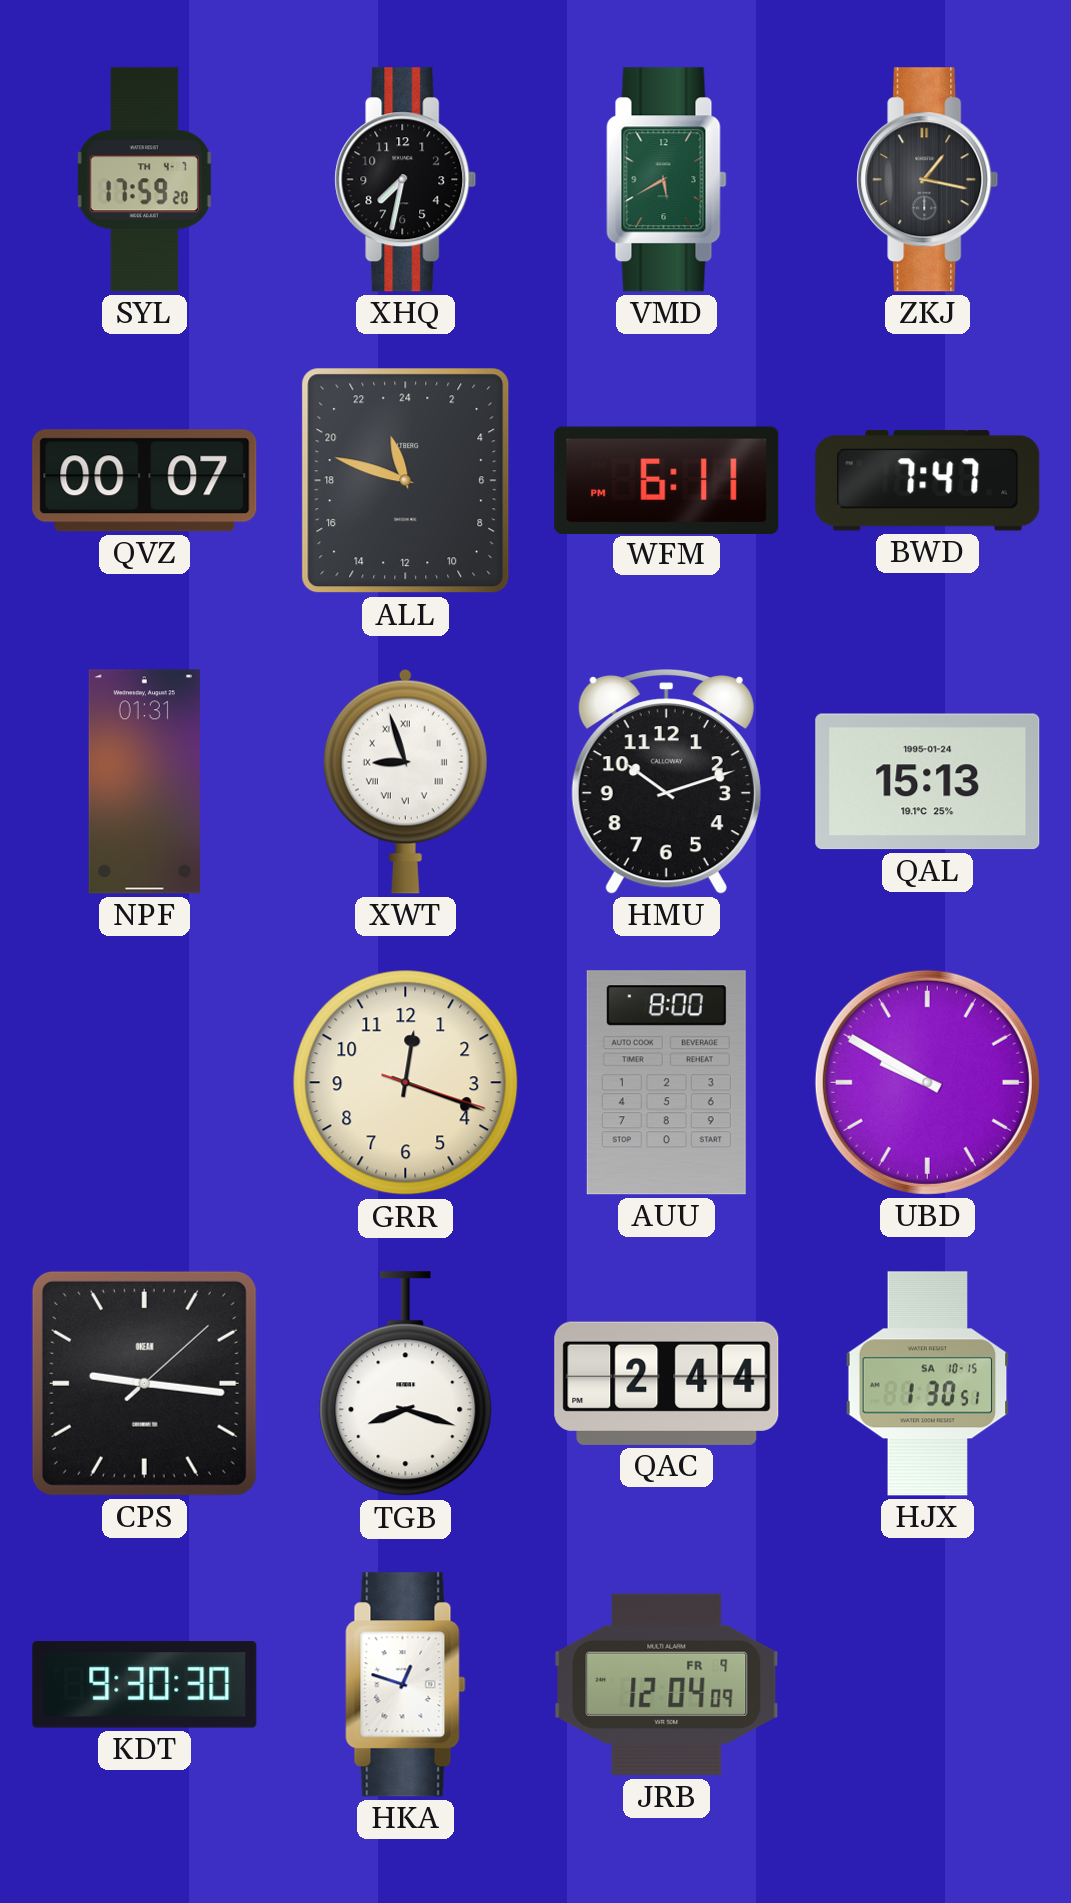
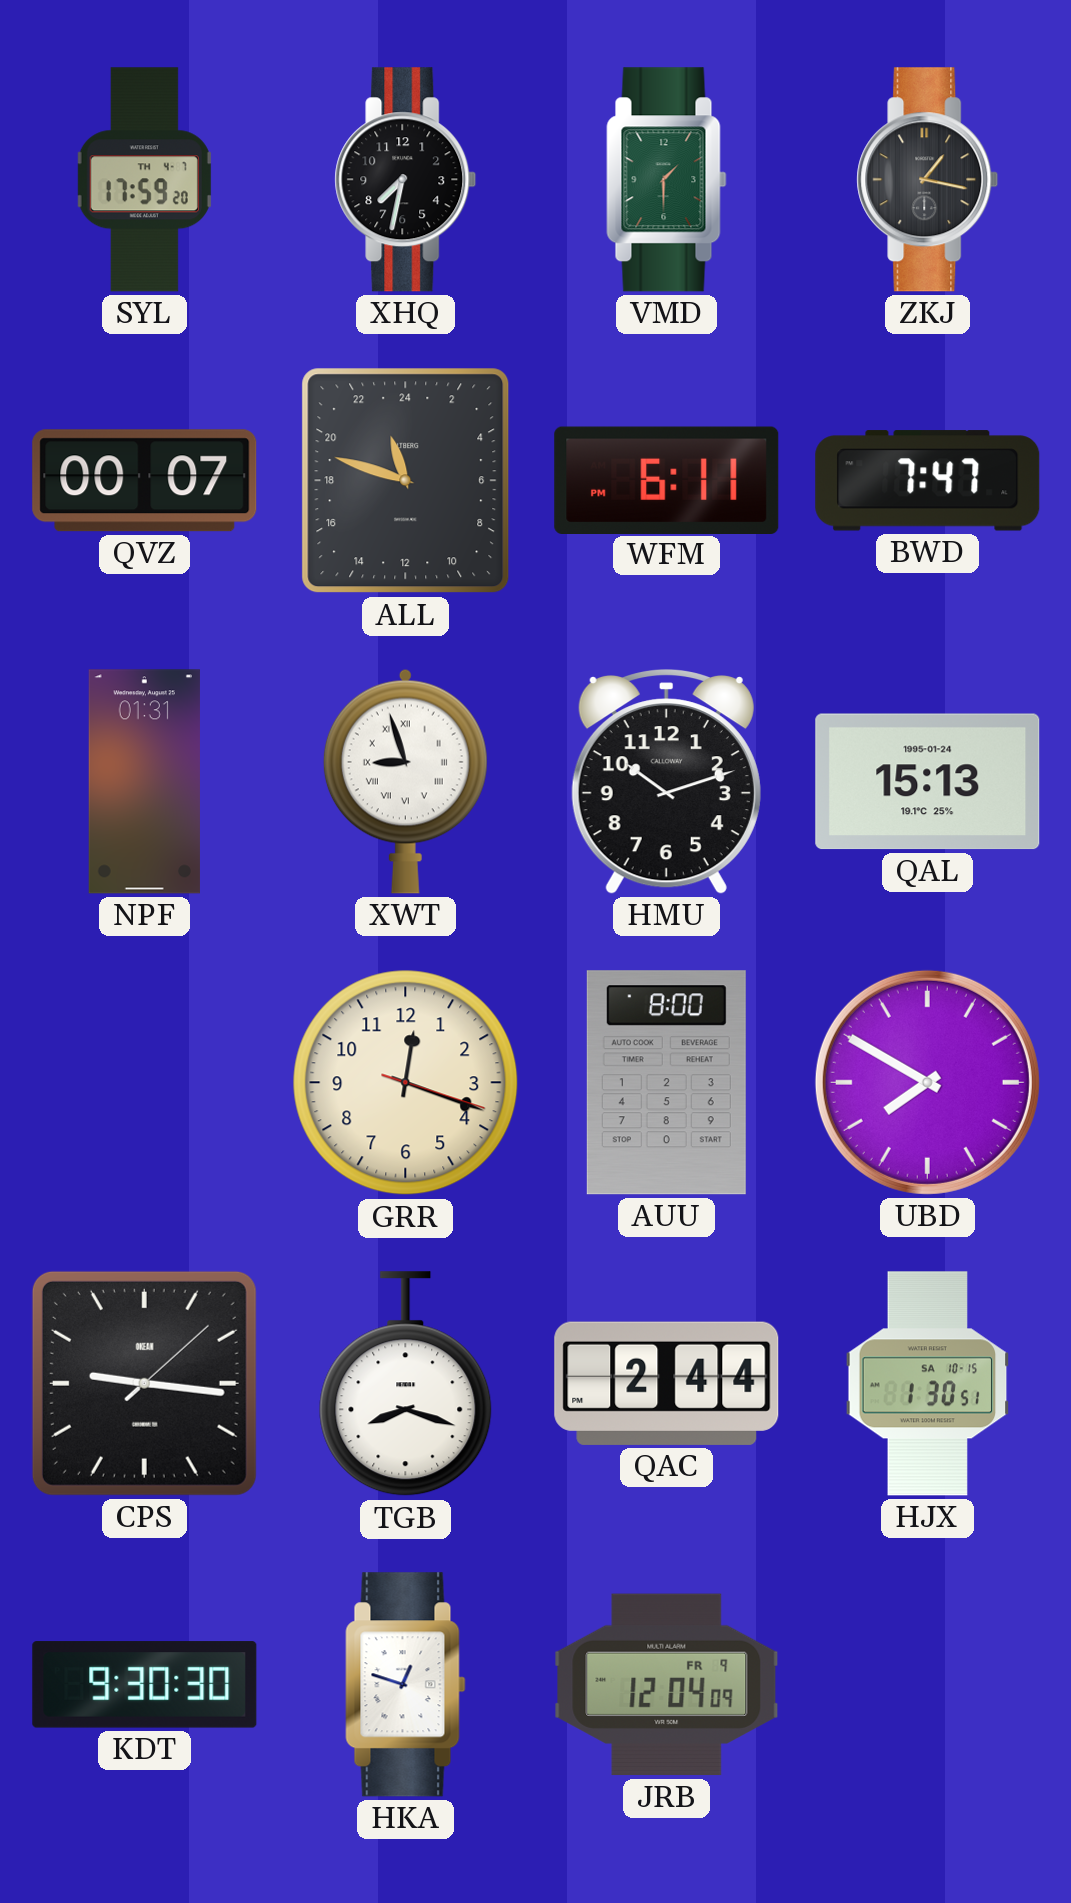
VMD: 5:40 -> 1:30
UBD: 9:50 -> 7:50
